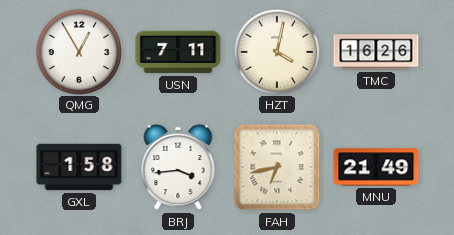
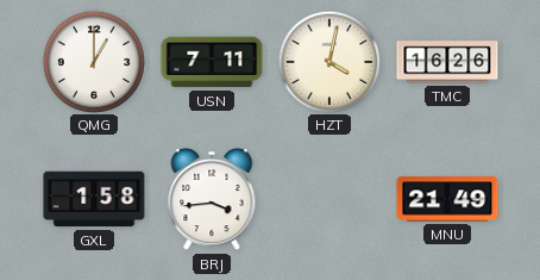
QMG: 12:55 -> 1:00
FAH: 6:43 -> none
